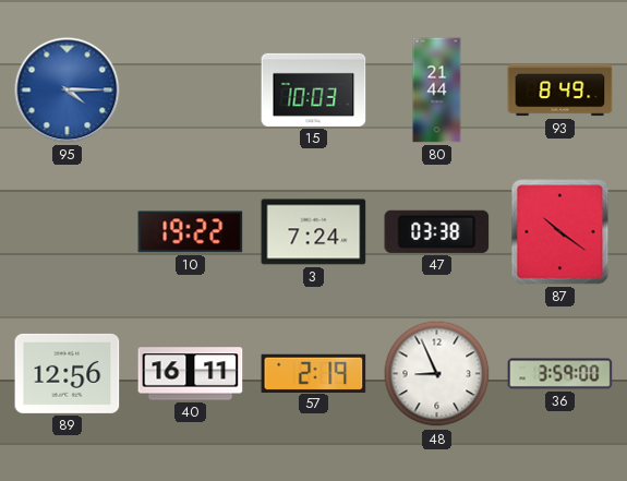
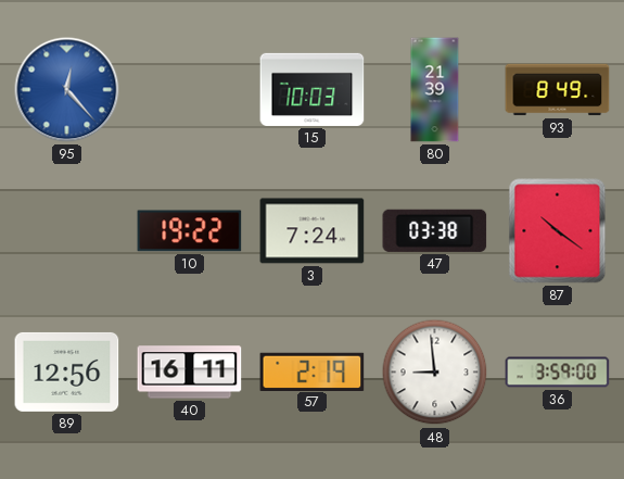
95: 4:15 -> 12:23
80: 21:44 -> 21:39
48: 8:56 -> 8:59
